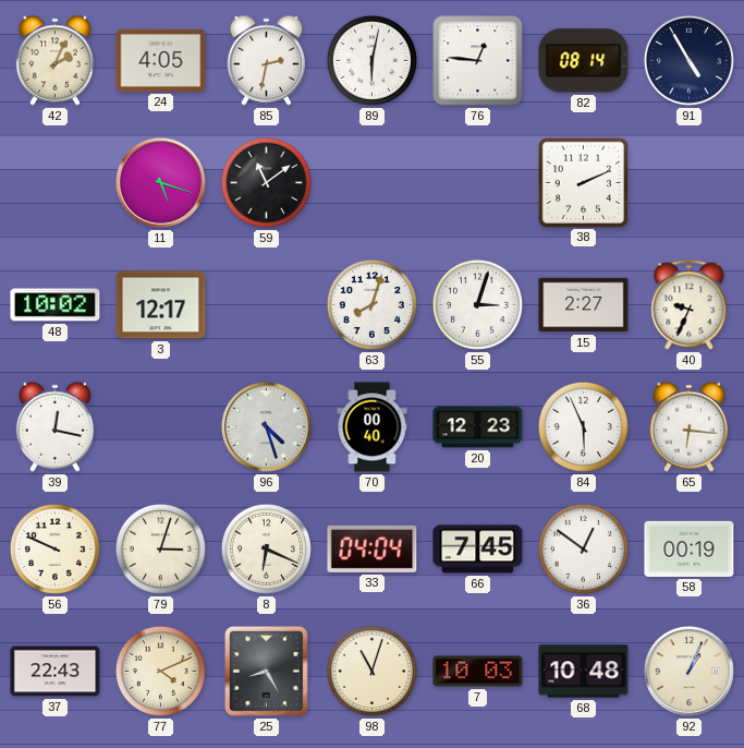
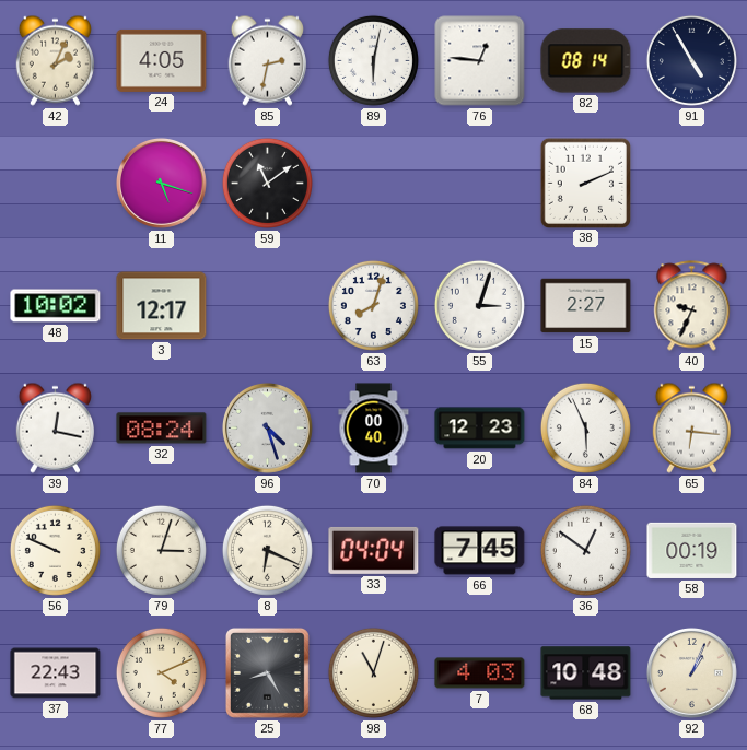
32: none -> 08:24
7: 10:03 -> 4:03
